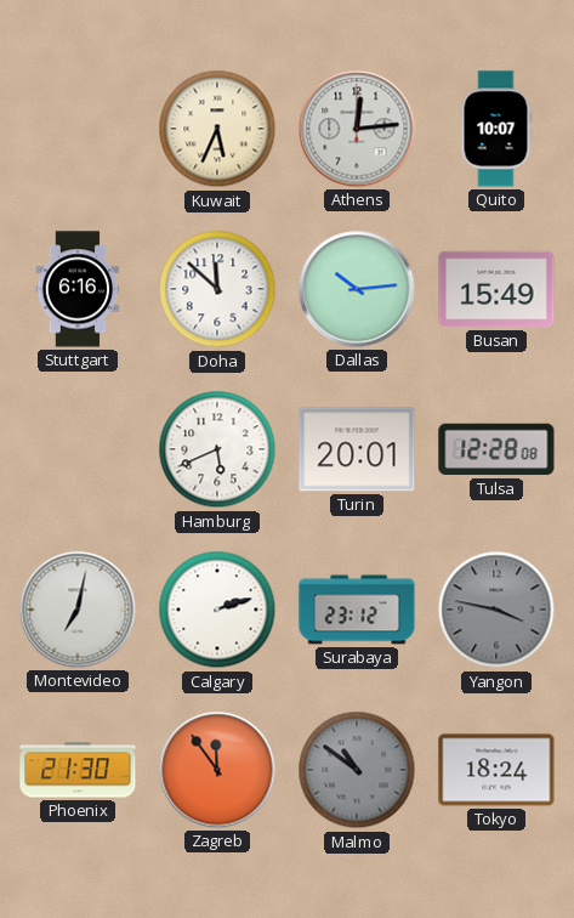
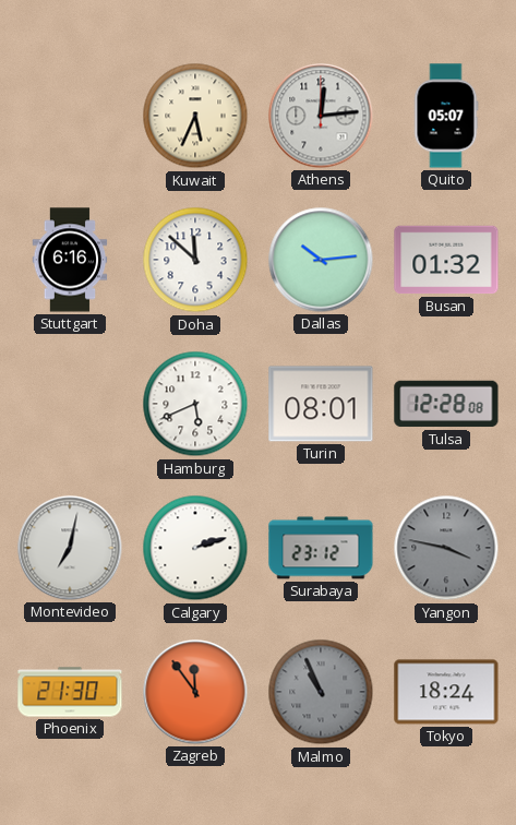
Quito: 10:07 -> 05:07
Busan: 15:49 -> 01:32
Turin: 20:01 -> 08:01
Malmo: 10:51 -> 10:56
